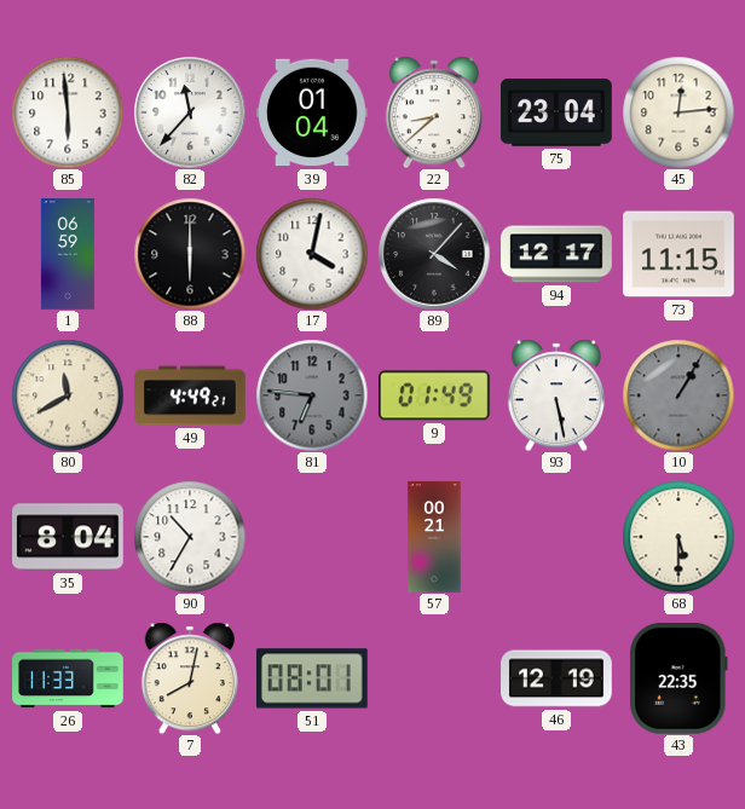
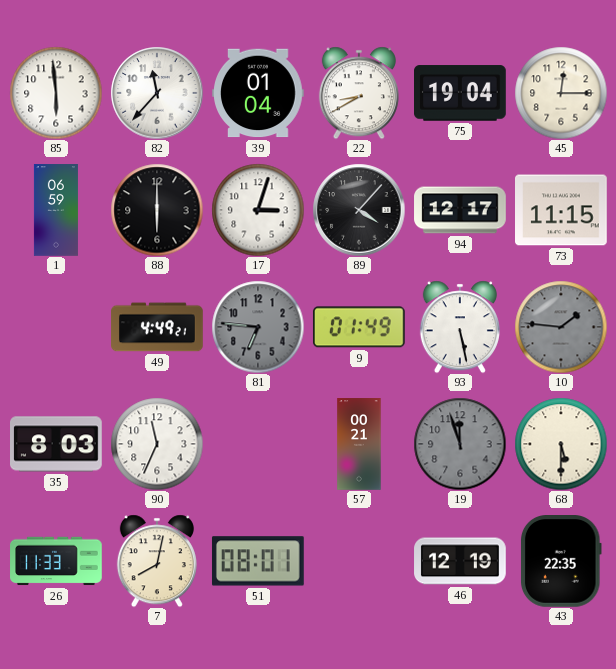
22: 8:38 -> 8:40
75: 23:04 -> 19:04
45: 12:14 -> 12:15
17: 4:02 -> 3:03
80: 11:40 -> none
10: 1:05 -> 1:46
35: 8:04 -> 8:03
90: 10:35 -> 11:34
19: none -> 11:57
